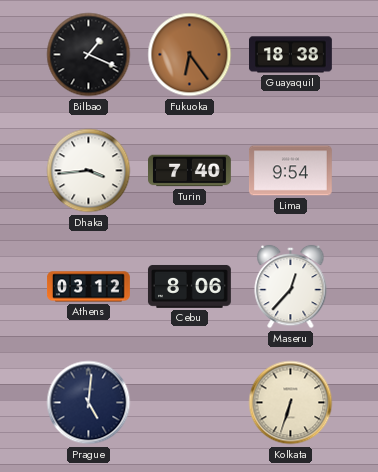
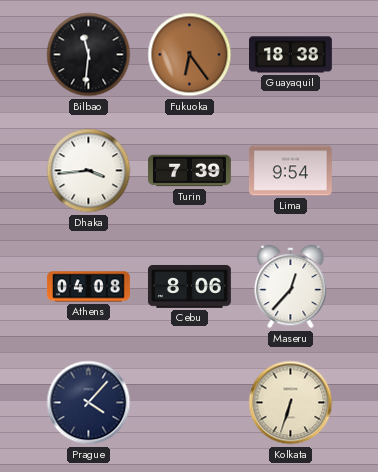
Bilbao: 1:19 -> 11:31
Turin: 7:40 -> 7:39
Athens: 03:12 -> 04:08
Prague: 5:01 -> 4:07
